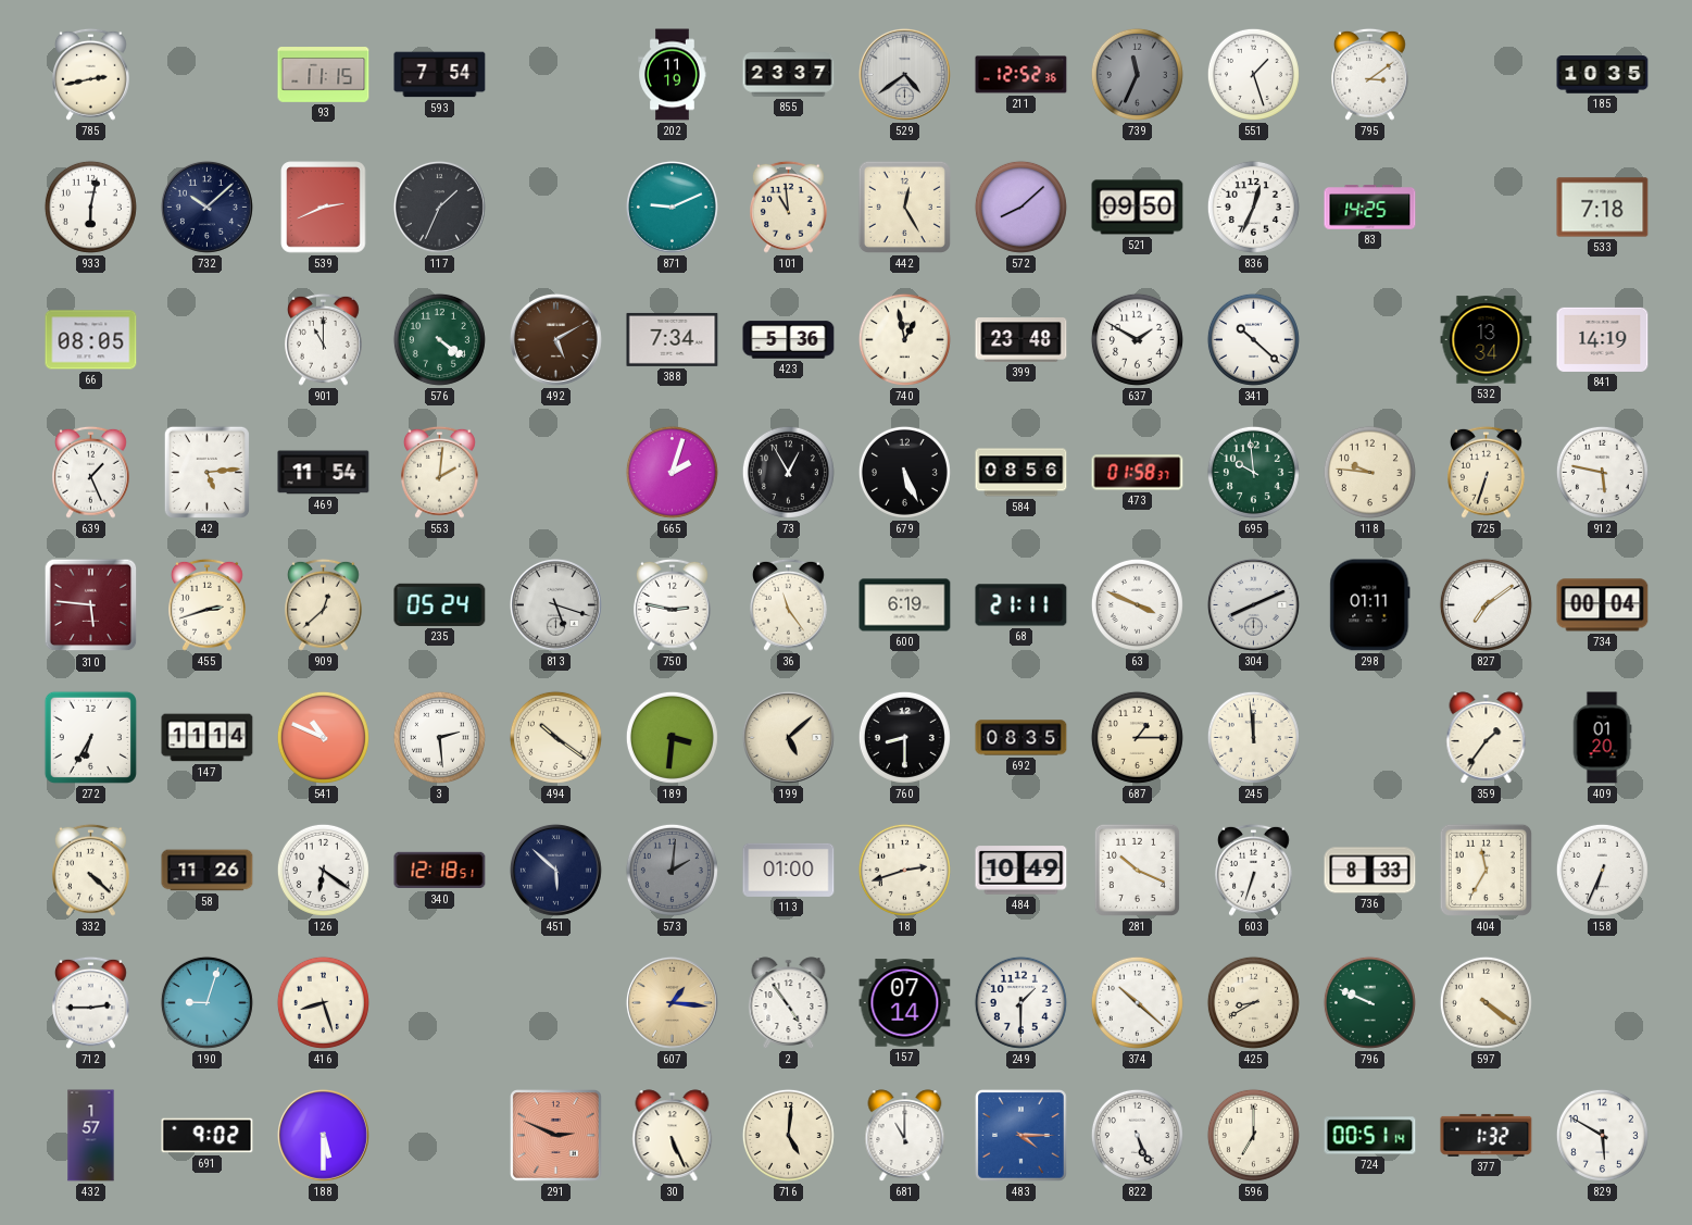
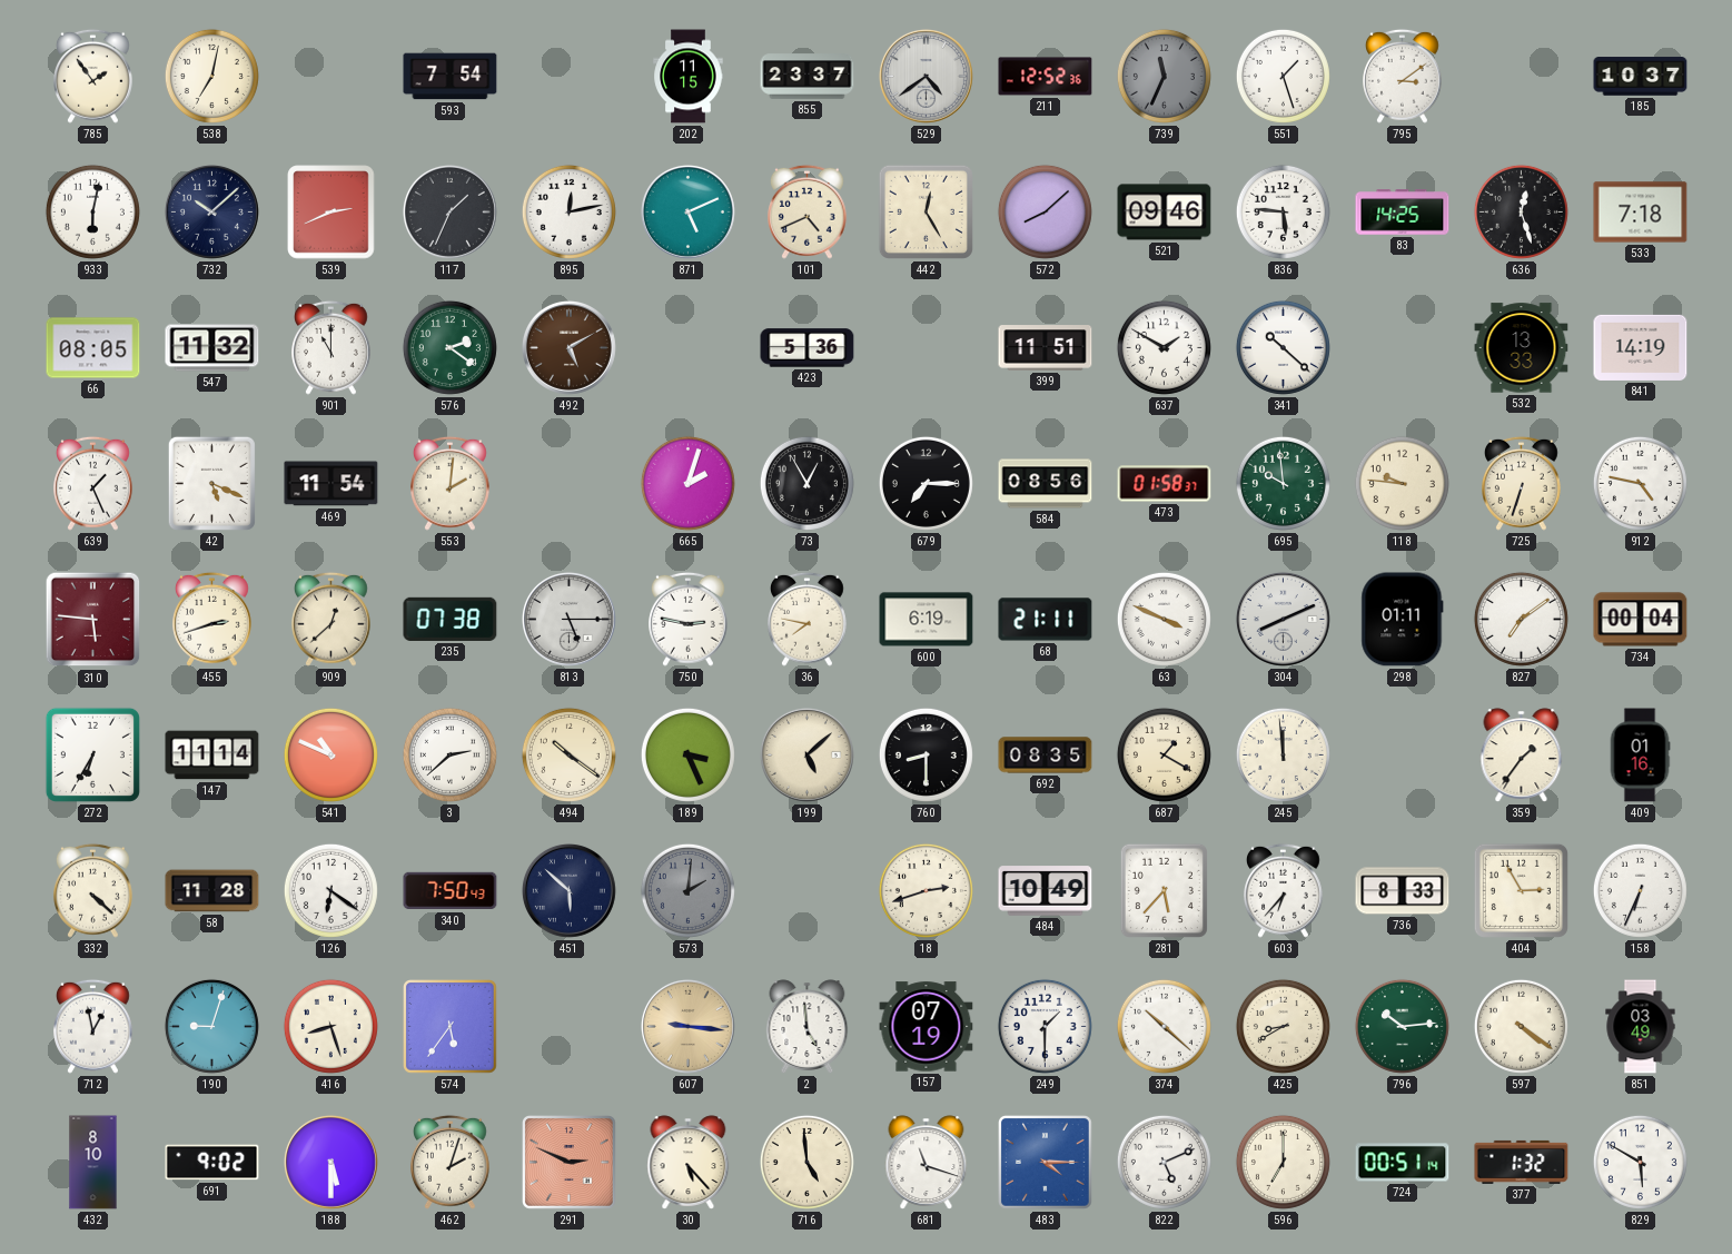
785: 2:43 -> 1:54
538: none -> 7:02
93: 11:15 -> none
202: 11:19 -> 11:15
185: 10:35 -> 10:37
895: none -> 12:13
871: 9:11 -> 5:11
101: 10:59 -> 4:41
521: 09:50 -> 09:46
836: 12:34 -> 5:46
636: none -> 12:27
547: none -> 11:32
576: 4:21 -> 2:21
388: 7:34 -> none
740: 12:58 -> none
399: 23:48 -> 11:51
532: 13:34 -> 13:33
42: 5:14 -> 5:19
679: 5:26 -> 7:15
912: 5:47 -> 4:47
235: 05:24 -> 07:38
813: 5:18 -> 5:15
36: 11:24 -> 7:47
3: 2:29 -> 2:38
189: 3:31 -> 3:26
687: 1:15 -> 1:20
409: 01:20 -> 01:16
58: 11:26 -> 11:28
340: 12:18 -> 7:50
113: 01:00 -> none
281: 10:19 -> 5:37
603: 6:33 -> 6:37
404: 11:35 -> 2:55
712: 2:45 -> 12:58
574: none -> 5:36
607: 1:16 -> 9:16
2: 4:54 -> 4:59
157: 07:14 -> 07:19
796: 9:49 -> 10:14
851: none -> 03:49
432: 1:57 -> 8:10
462: none -> 2:03
30: 5:26 -> 5:23
716: 5:01 -> 4:59
681: 11:00 -> 11:18
822: 5:26 -> 5:11
